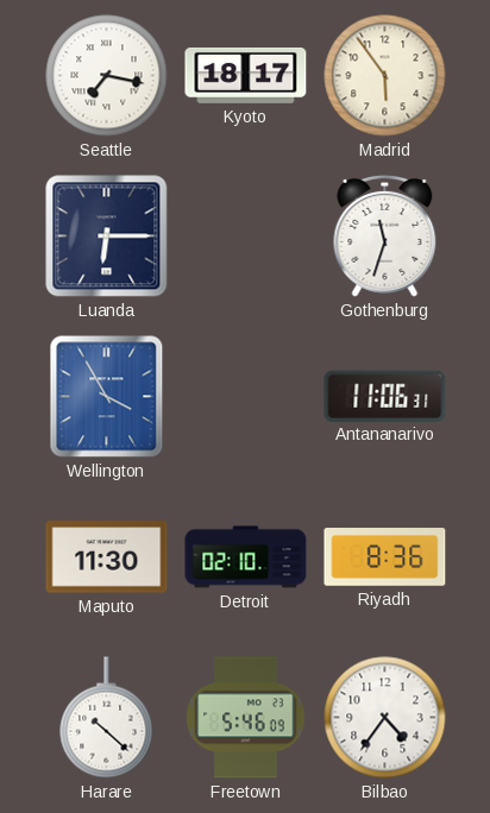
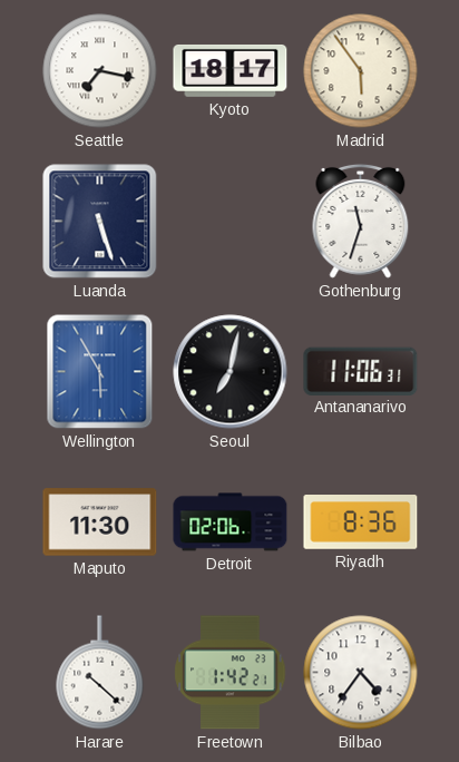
Luanda: 6:15 -> 5:27
Wellington: 3:55 -> 5:55
Seoul: none -> 7:02
Detroit: 02:10 -> 02:06
Freetown: 5:46 -> 1:42
